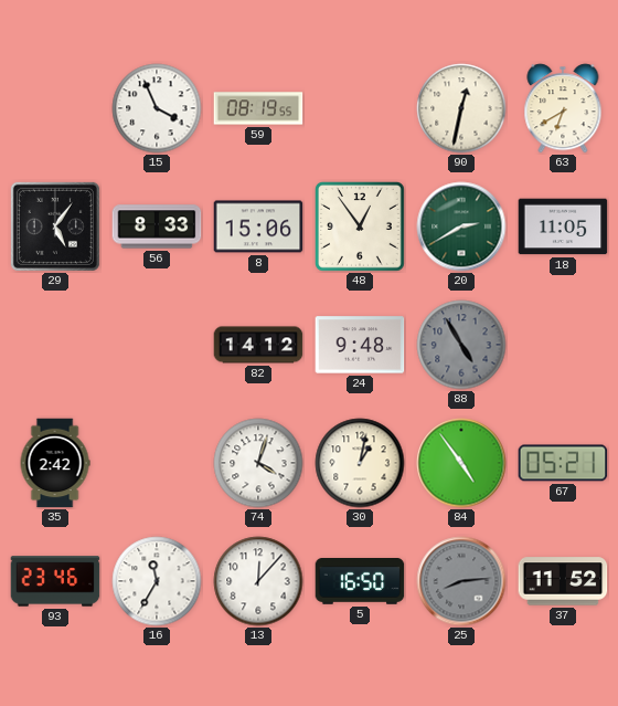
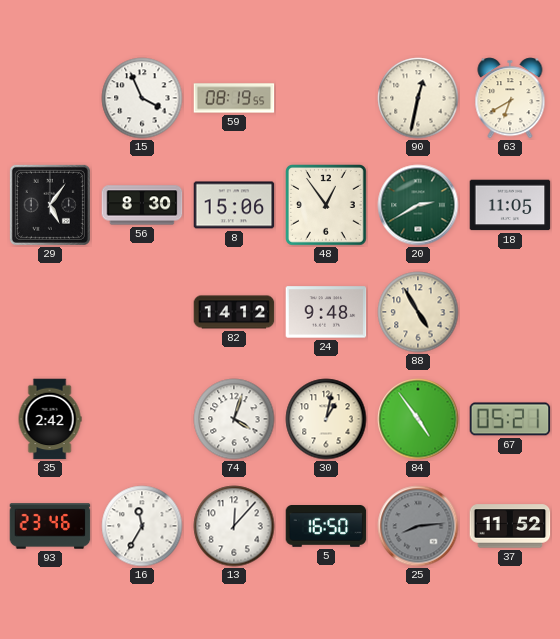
56: 8:33 -> 8:30
88 dial: grey -> cream
